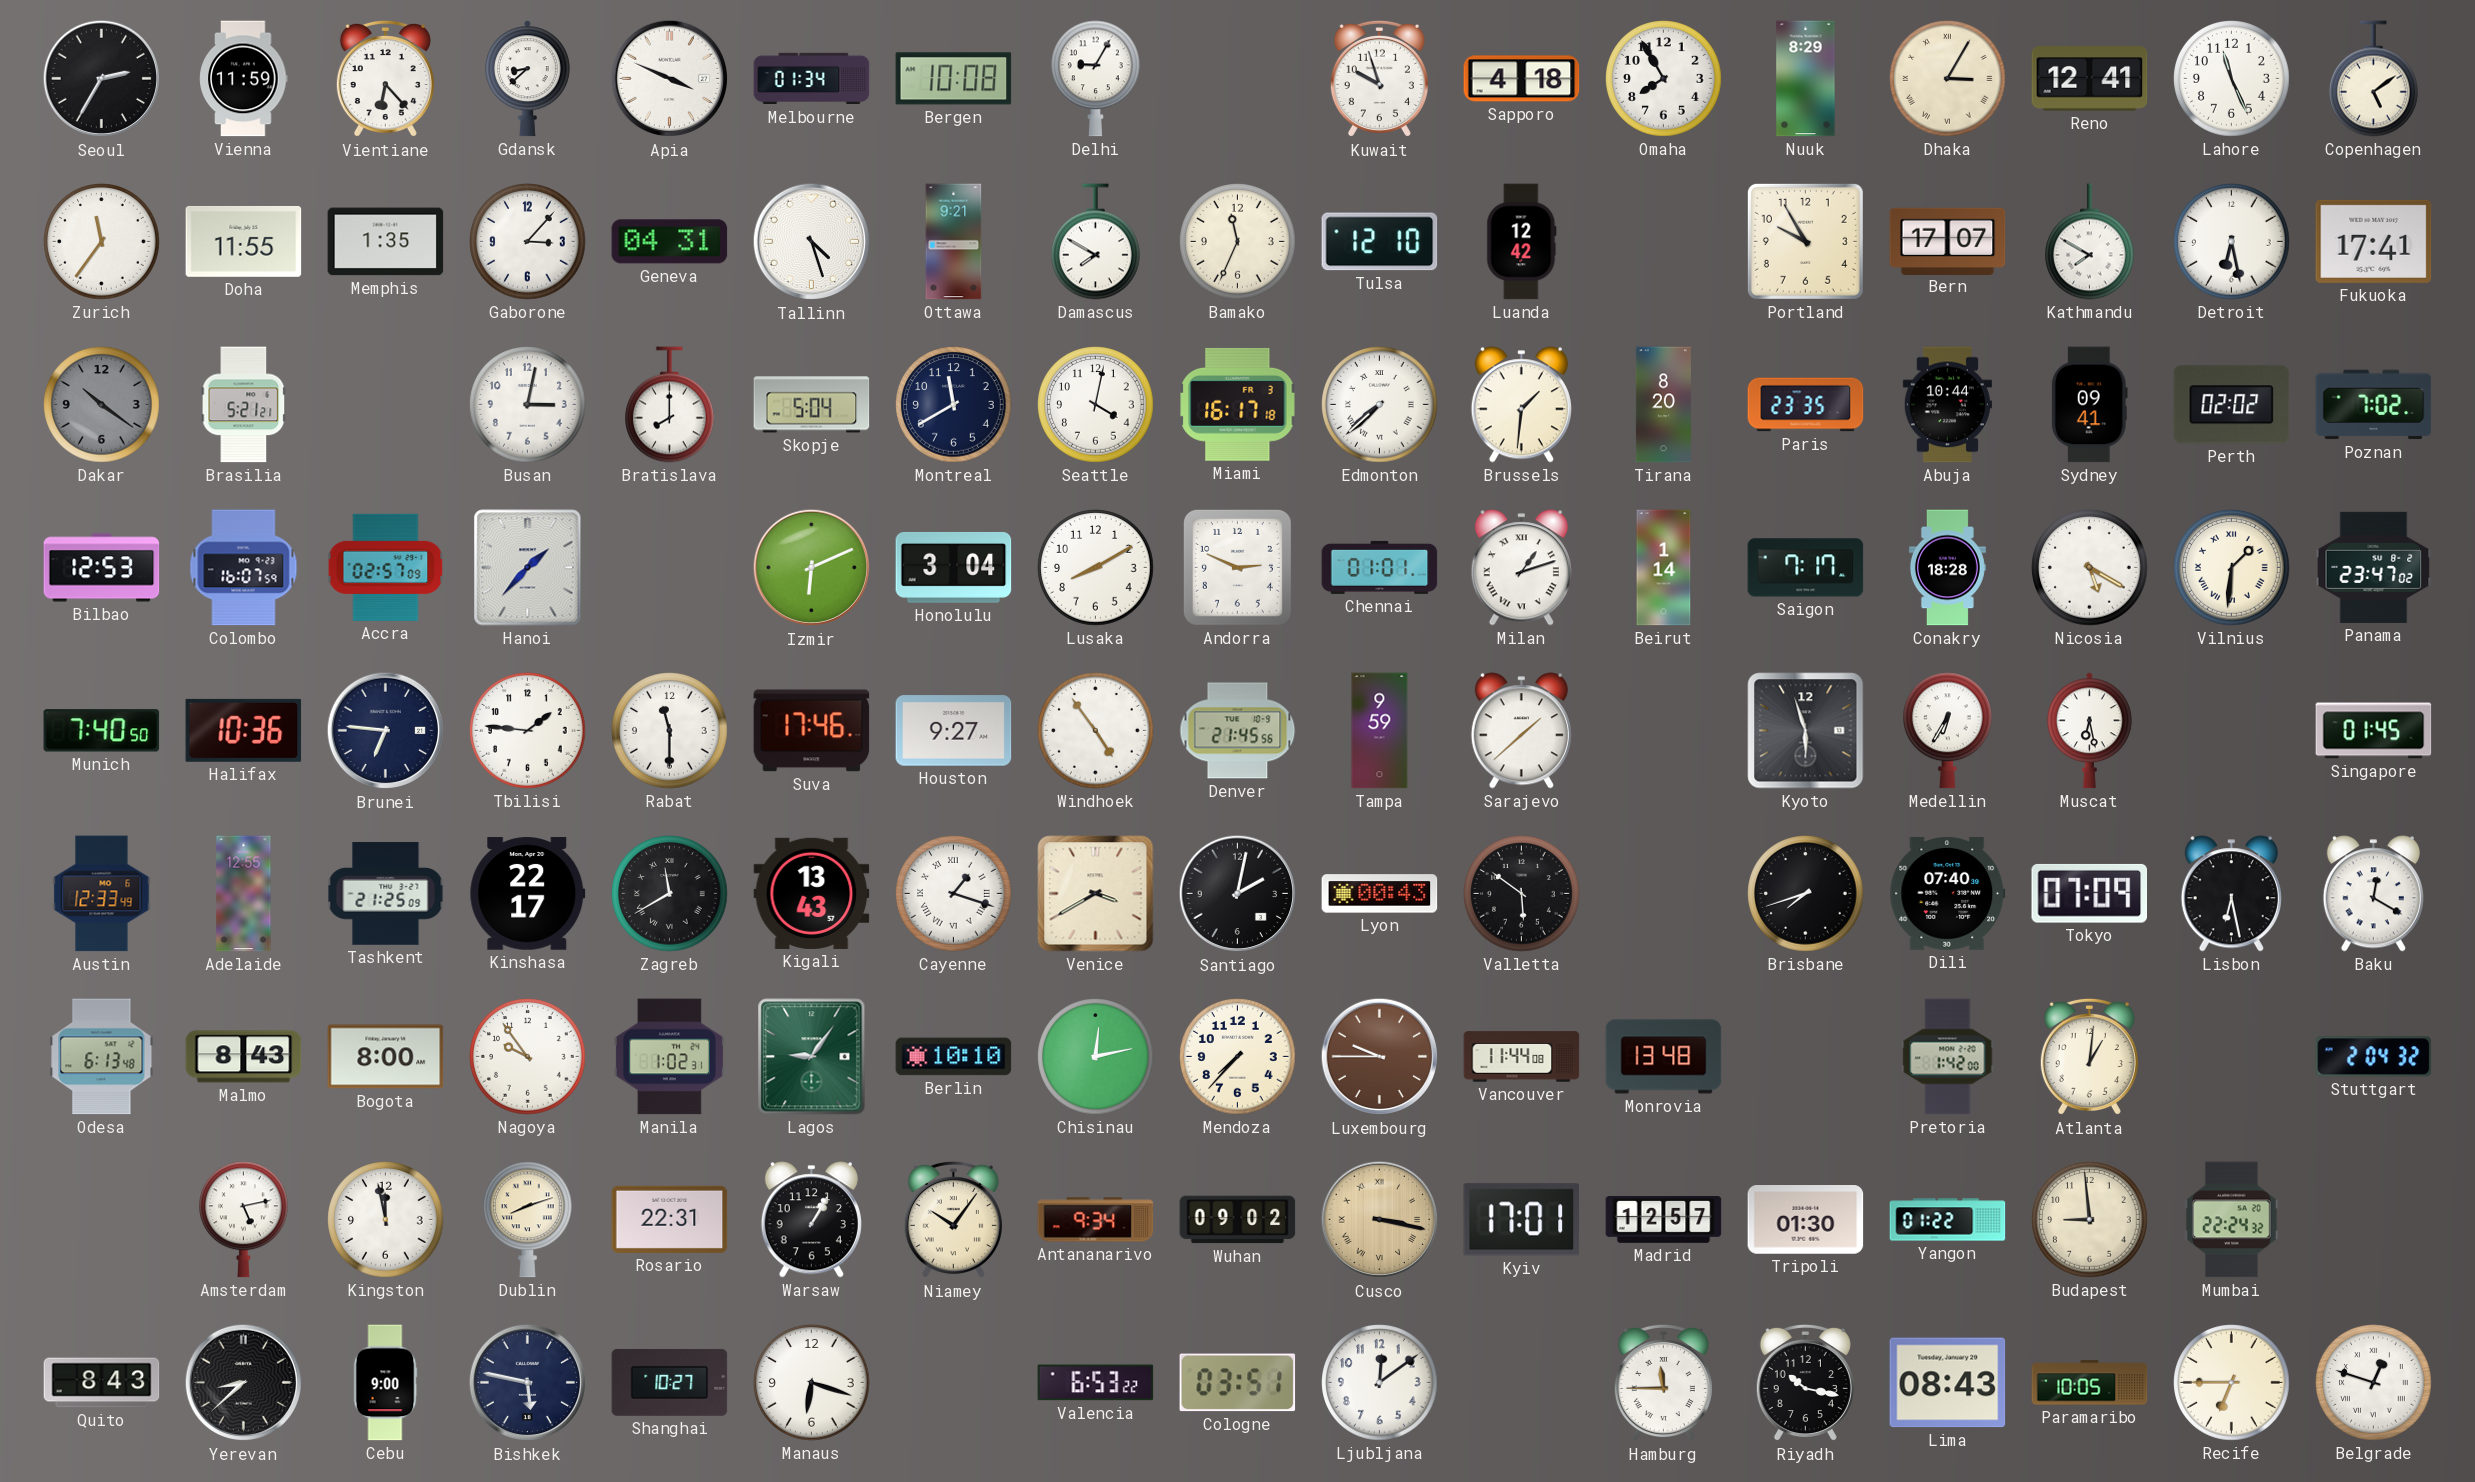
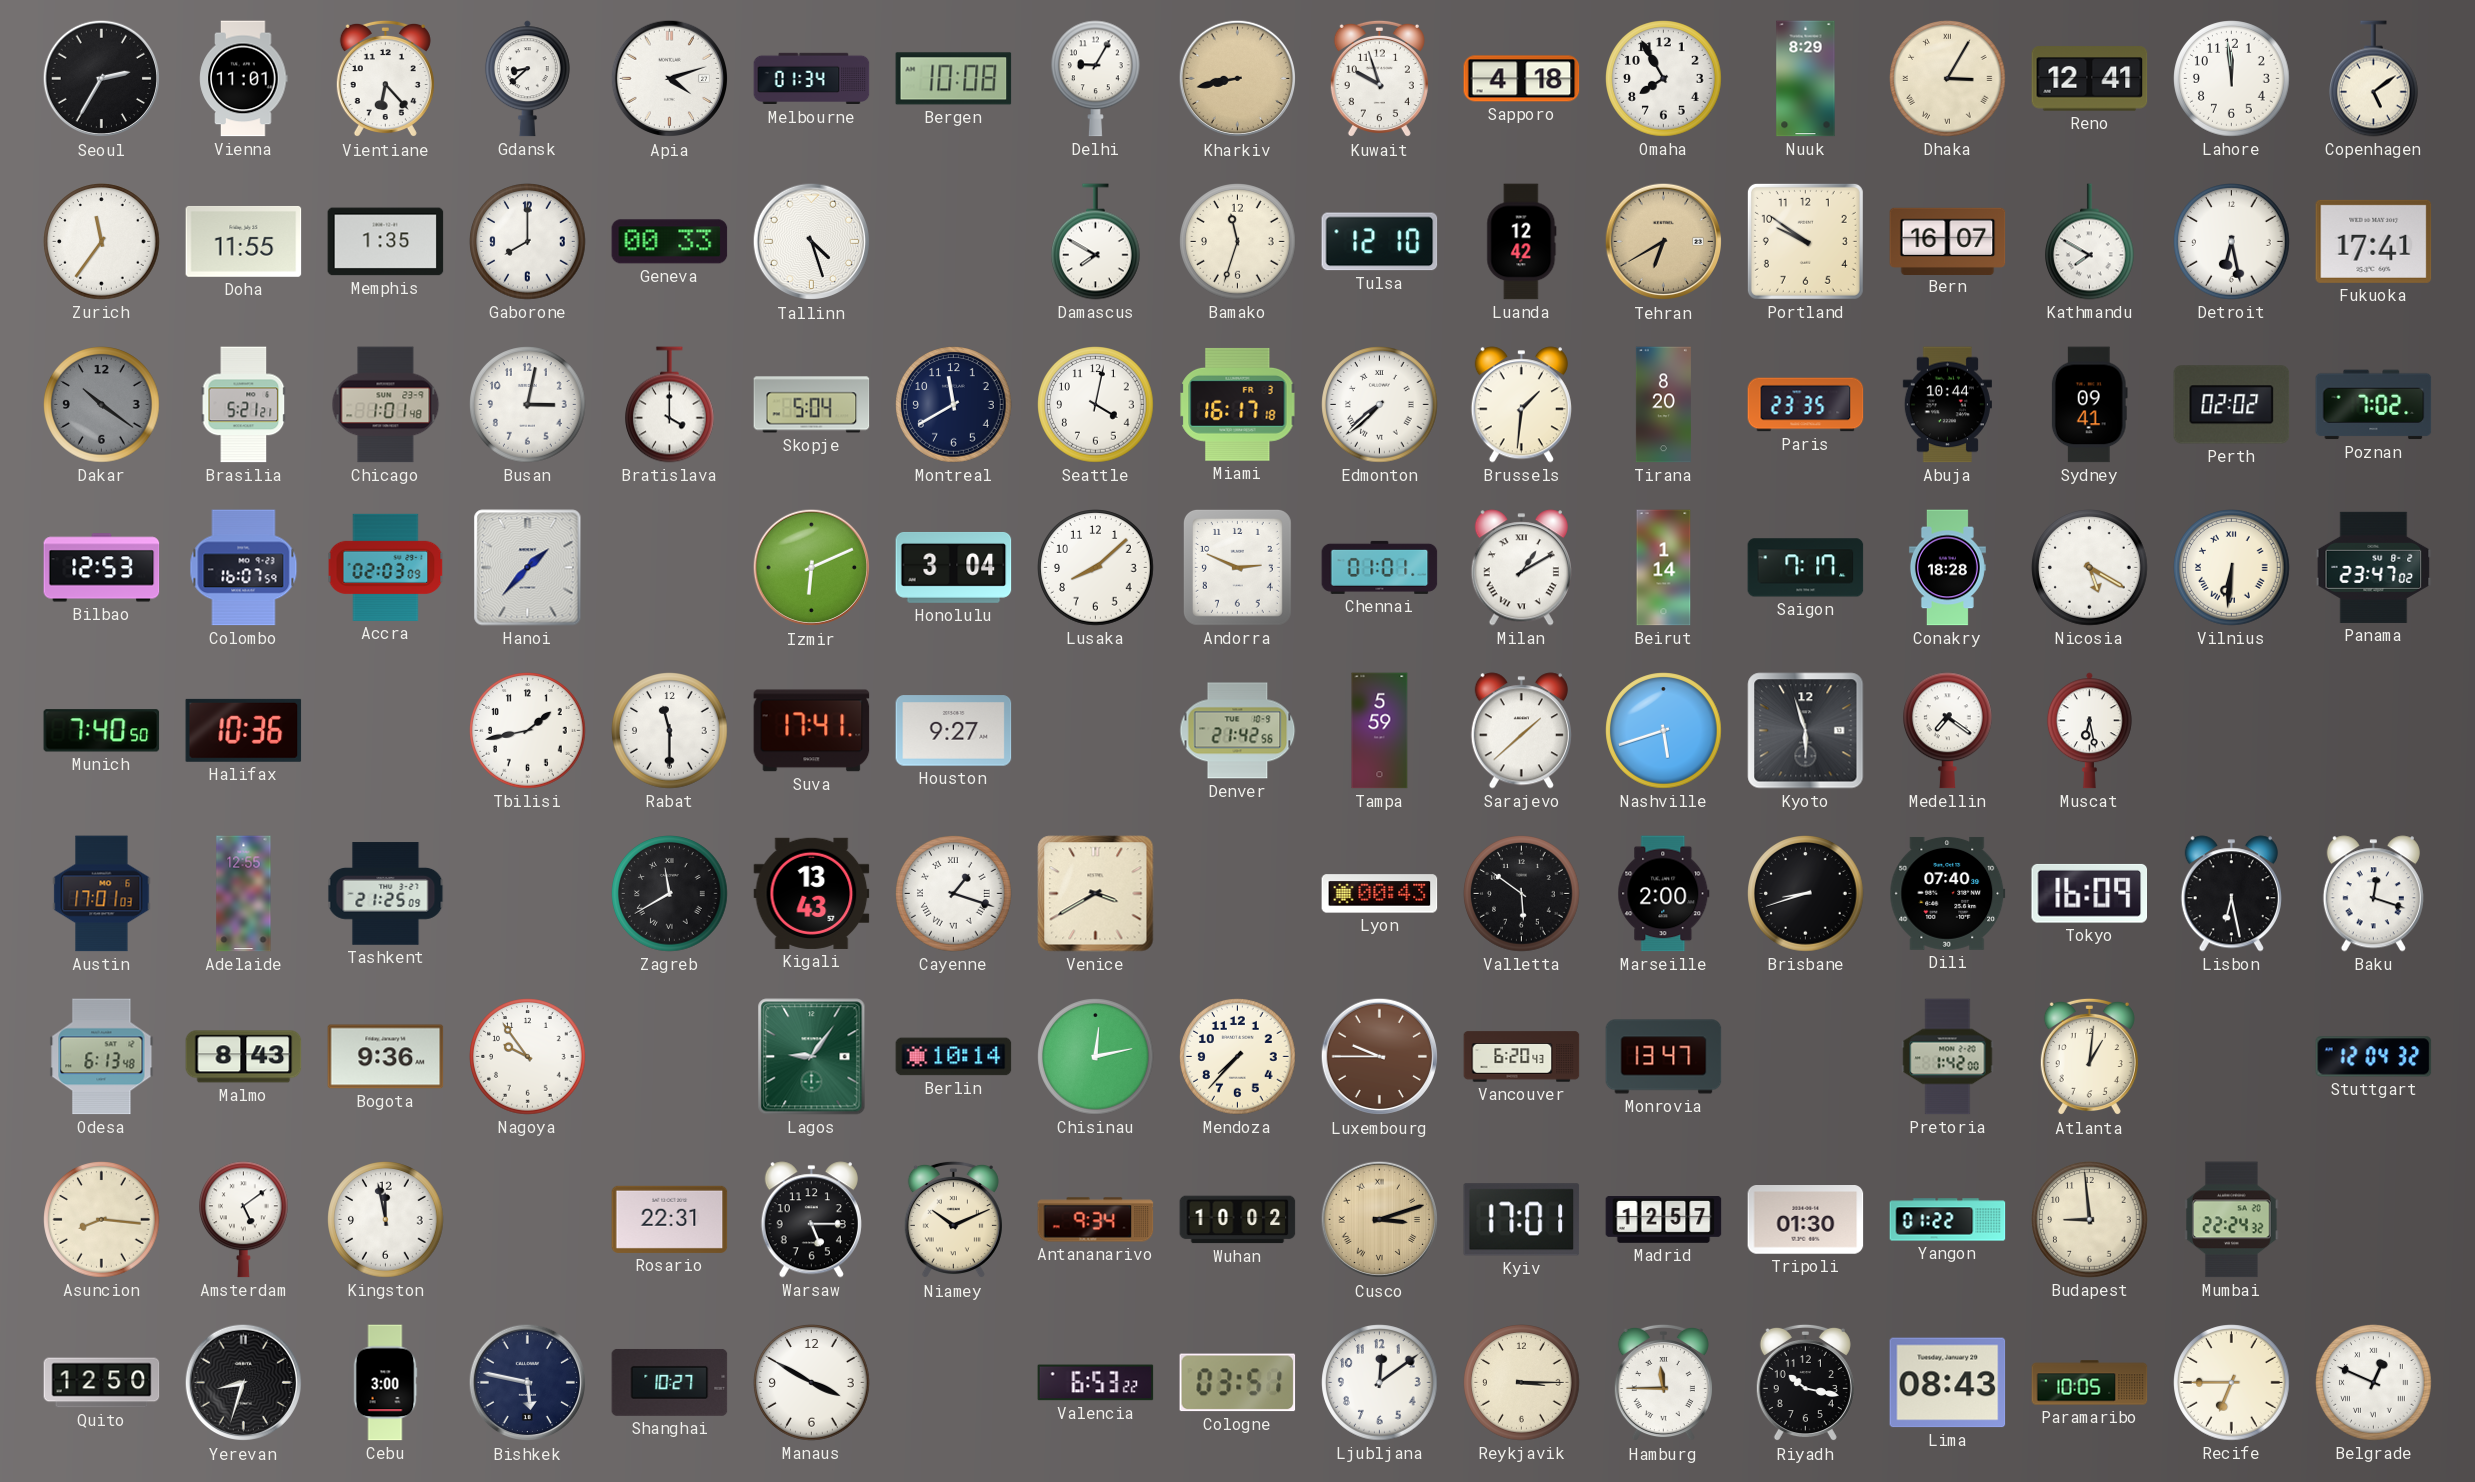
Vienna: 11:59 -> 11:01
Apia: 3:49 -> 4:12
Kharkiv: none -> 8:43
Lahore: 11:26 -> 11:59
Gaborone: 3:07 -> 8:00
Geneva: 04:31 -> 00:33
Ottawa: 9:21 -> none
Bamako: 11:34 -> 11:33
Tehran: none -> 6:40
Portland: 9:55 -> 9:51
Bern: 17:07 -> 16:07
Chicago: none -> 1:01
Bratislava: 8:00 -> 4:00
Accra: 02:57 -> 02:03
Lusaka: 8:10 -> 8:08
Milan: 1:12 -> 1:10
Vilnius: 1:31 -> 6:31
Brunei: 6:46 -> none
Tbilisi: 1:46 -> 1:43
Suva: 17:46 -> 17:41
Windhoek: 4:54 -> none
Denver: 21:45 -> 21:42
Tampa: 9:59 -> 5:59
Nashville: none -> 5:42
Medellin: 6:35 -> 7:21
Singapore: 01:45 -> none
Austin: 12:33 -> 17:01
Kinshasa: 22:17 -> none
Santiago: 2:02 -> none
Marseille: none -> 2:00
Brisbane: 7:42 -> 8:42
Tokyo: 07:09 -> 16:09
Baku: 12:20 -> 12:18
Bogota: 8:00 -> 9:36
Manila: 1:02 -> none
Berlin: 10:10 -> 10:14
Vancouver: 11:44 -> 6:20
Monrovia: 13:48 -> 13:47
Stuttgart: 2:04 -> 12:04
Asuncion: none -> 8:16
Amsterdam: 5:13 -> 5:09
Dublin: 8:12 -> none
Warsaw: 1:05 -> 5:15
Niamey: 10:06 -> 10:11
Wuhan: 09:02 -> 10:02
Cusco: 3:17 -> 3:12
Quito: 8:43 -> 12:50
Yerevan: 8:38 -> 8:33
Cebu: 9:00 -> 3:00
Manaus: 6:18 -> 3:50
Reykjavik: none -> 3:15
Belgrade: 12:48 -> 12:49
